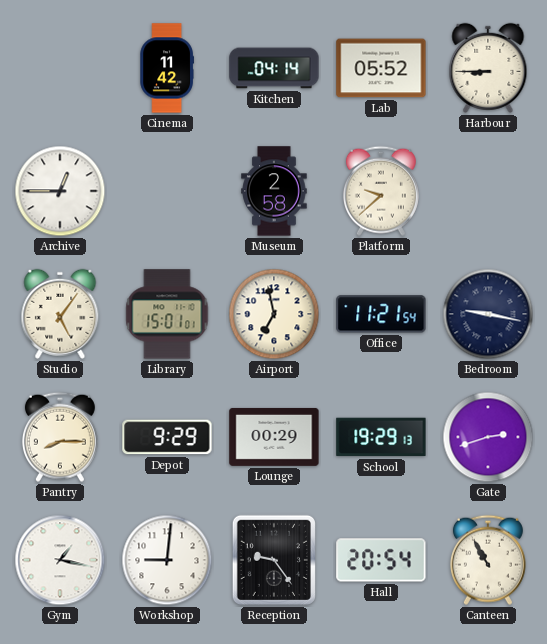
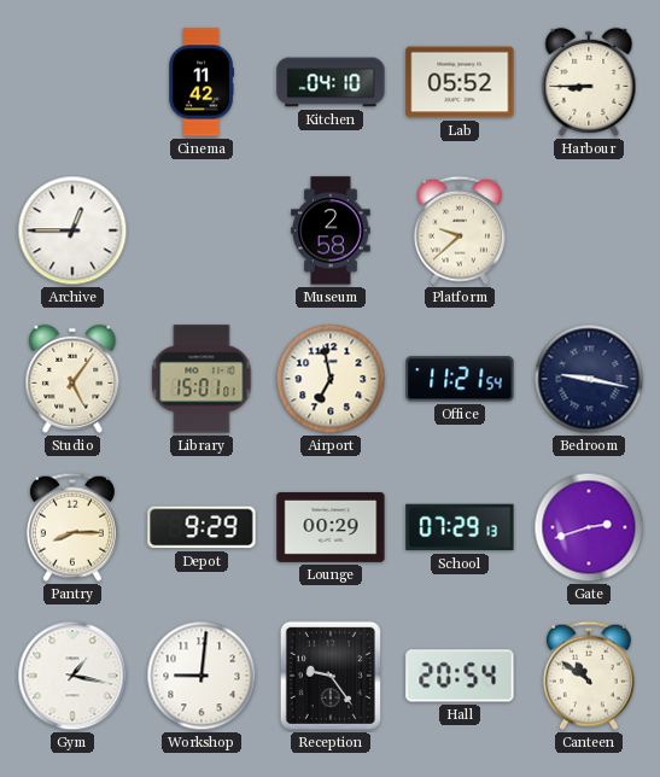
Kitchen: 04:14 -> 04:10
School: 19:29 -> 07:29
Canteen: 10:55 -> 10:51
